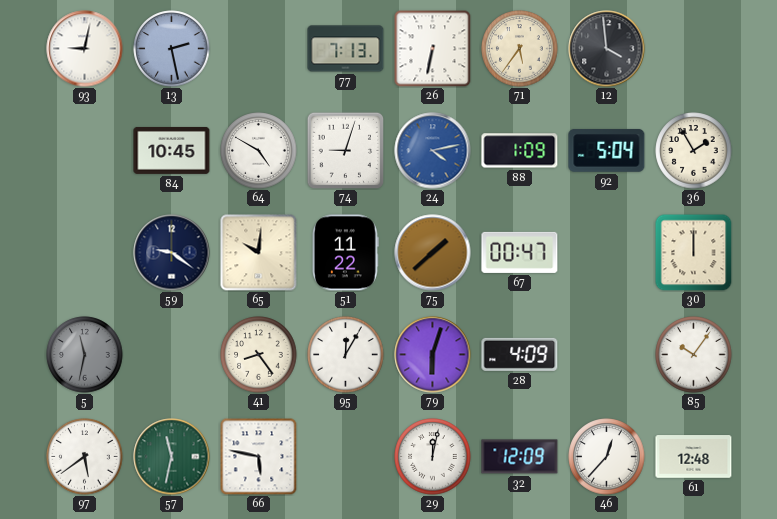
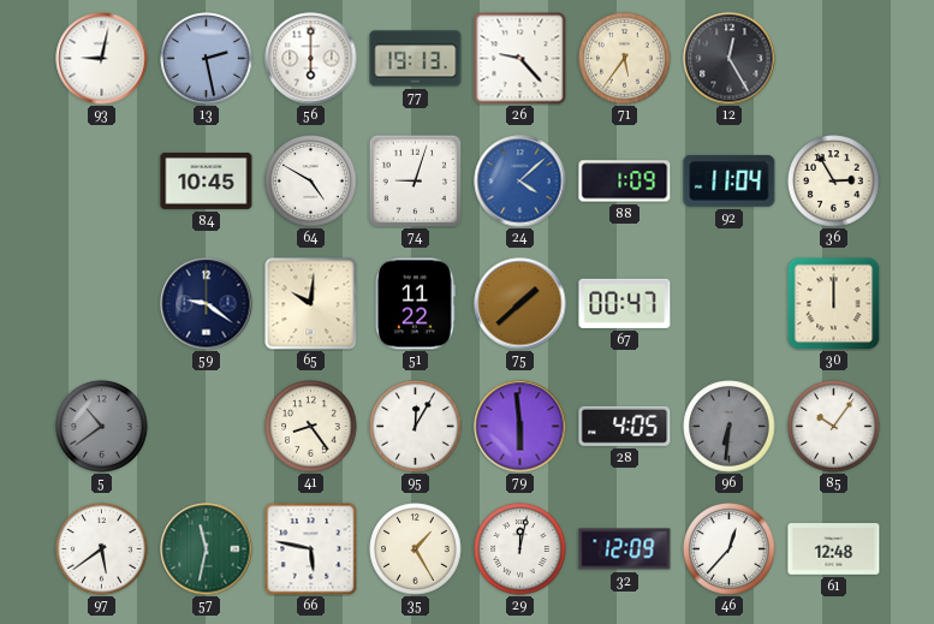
56: none -> 6:00
77: 7:13 -> 19:13
26: 6:32 -> 9:23
12: 3:59 -> 12:25
24: 4:13 -> 4:08
92: 5:04 -> 11:04
36: 1:55 -> 2:55
5: 11:32 -> 10:39
79: 6:03 -> 5:59
28: 4:09 -> 4:05
96: none -> 6:31
35: none -> 1:25
